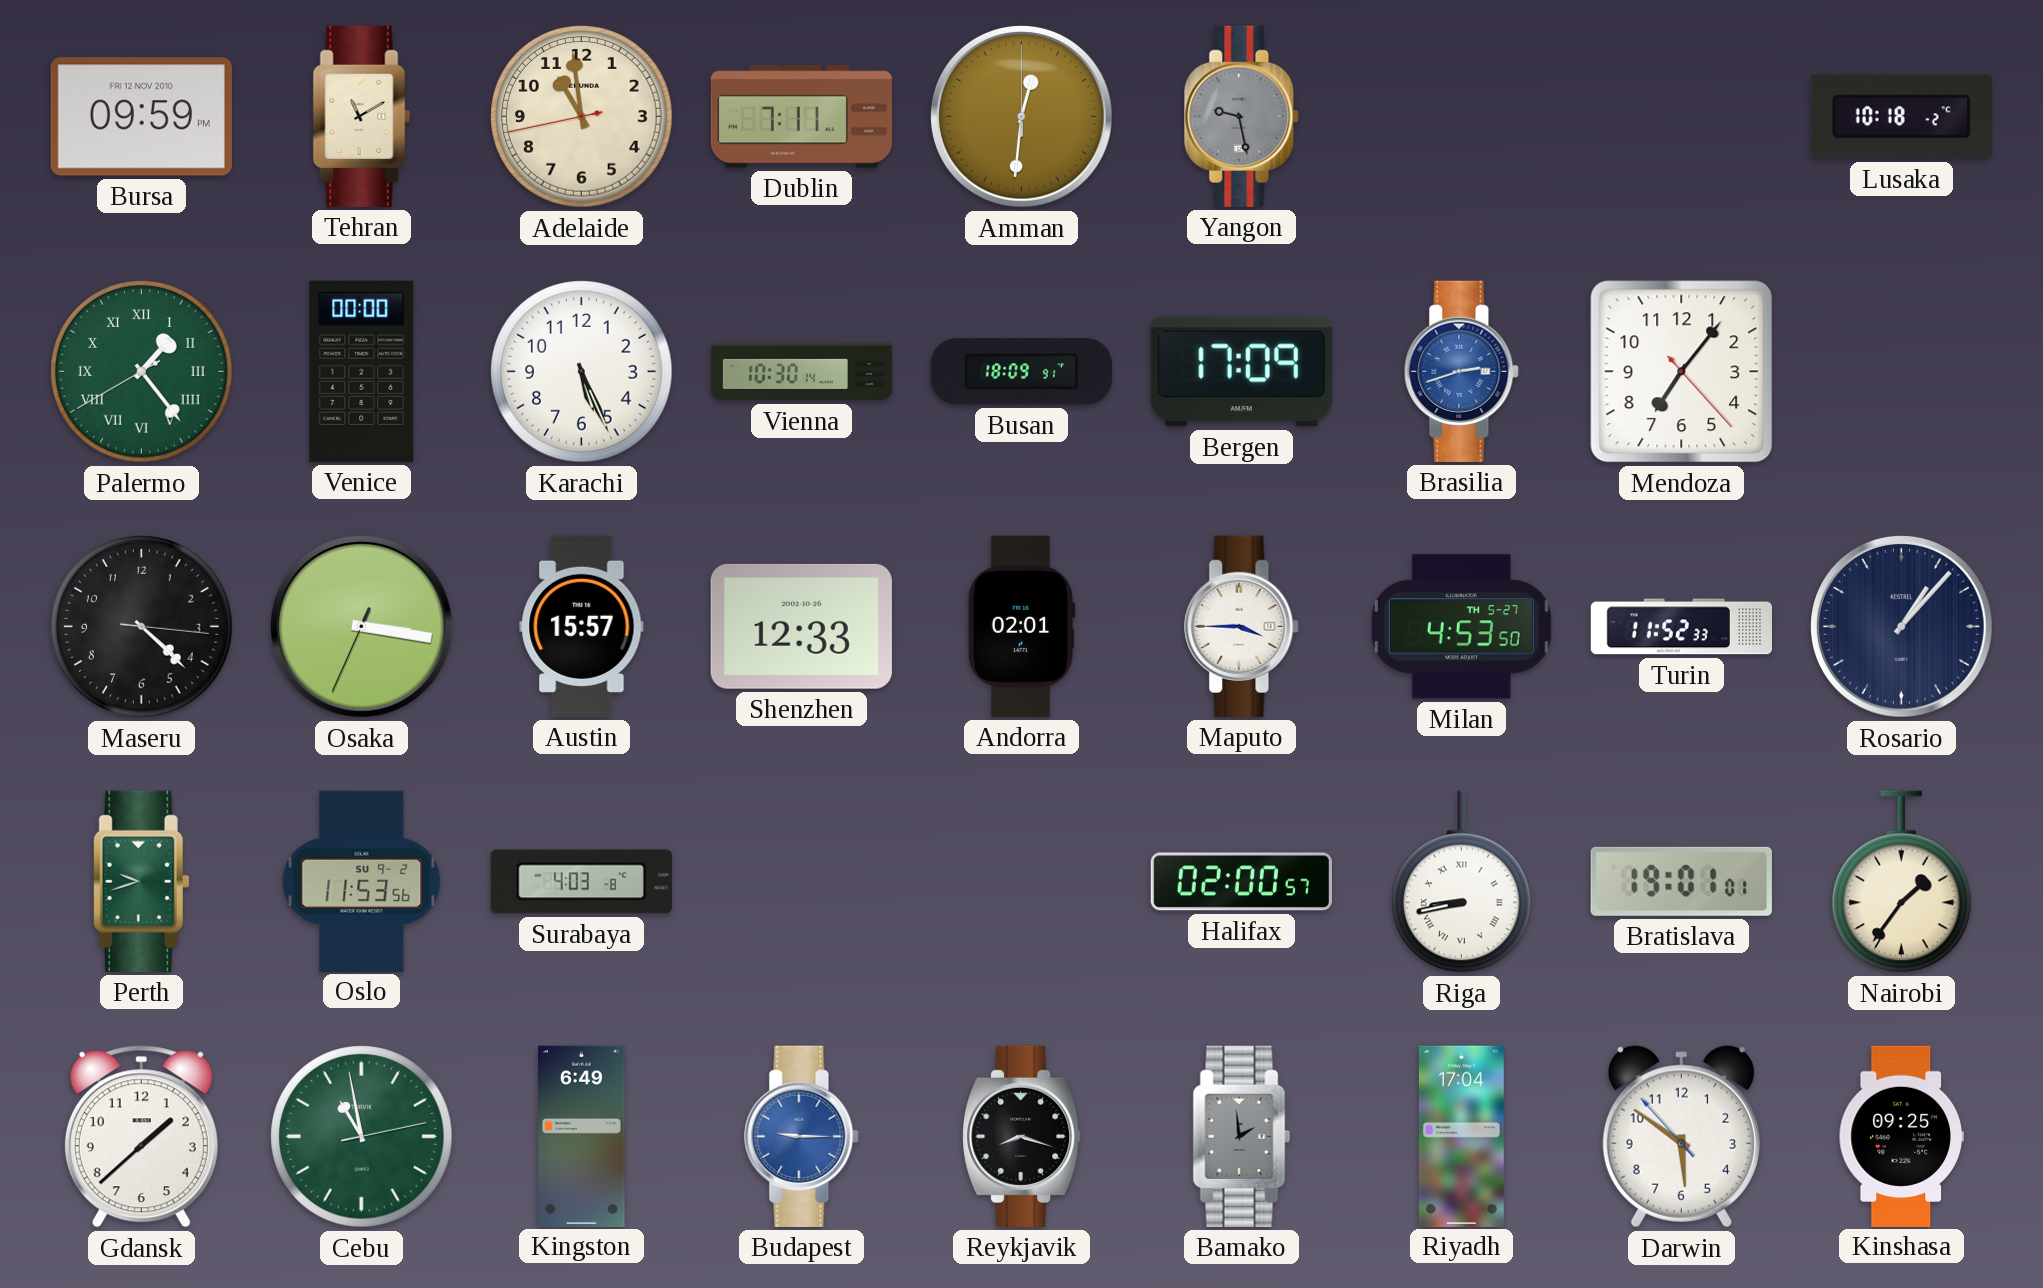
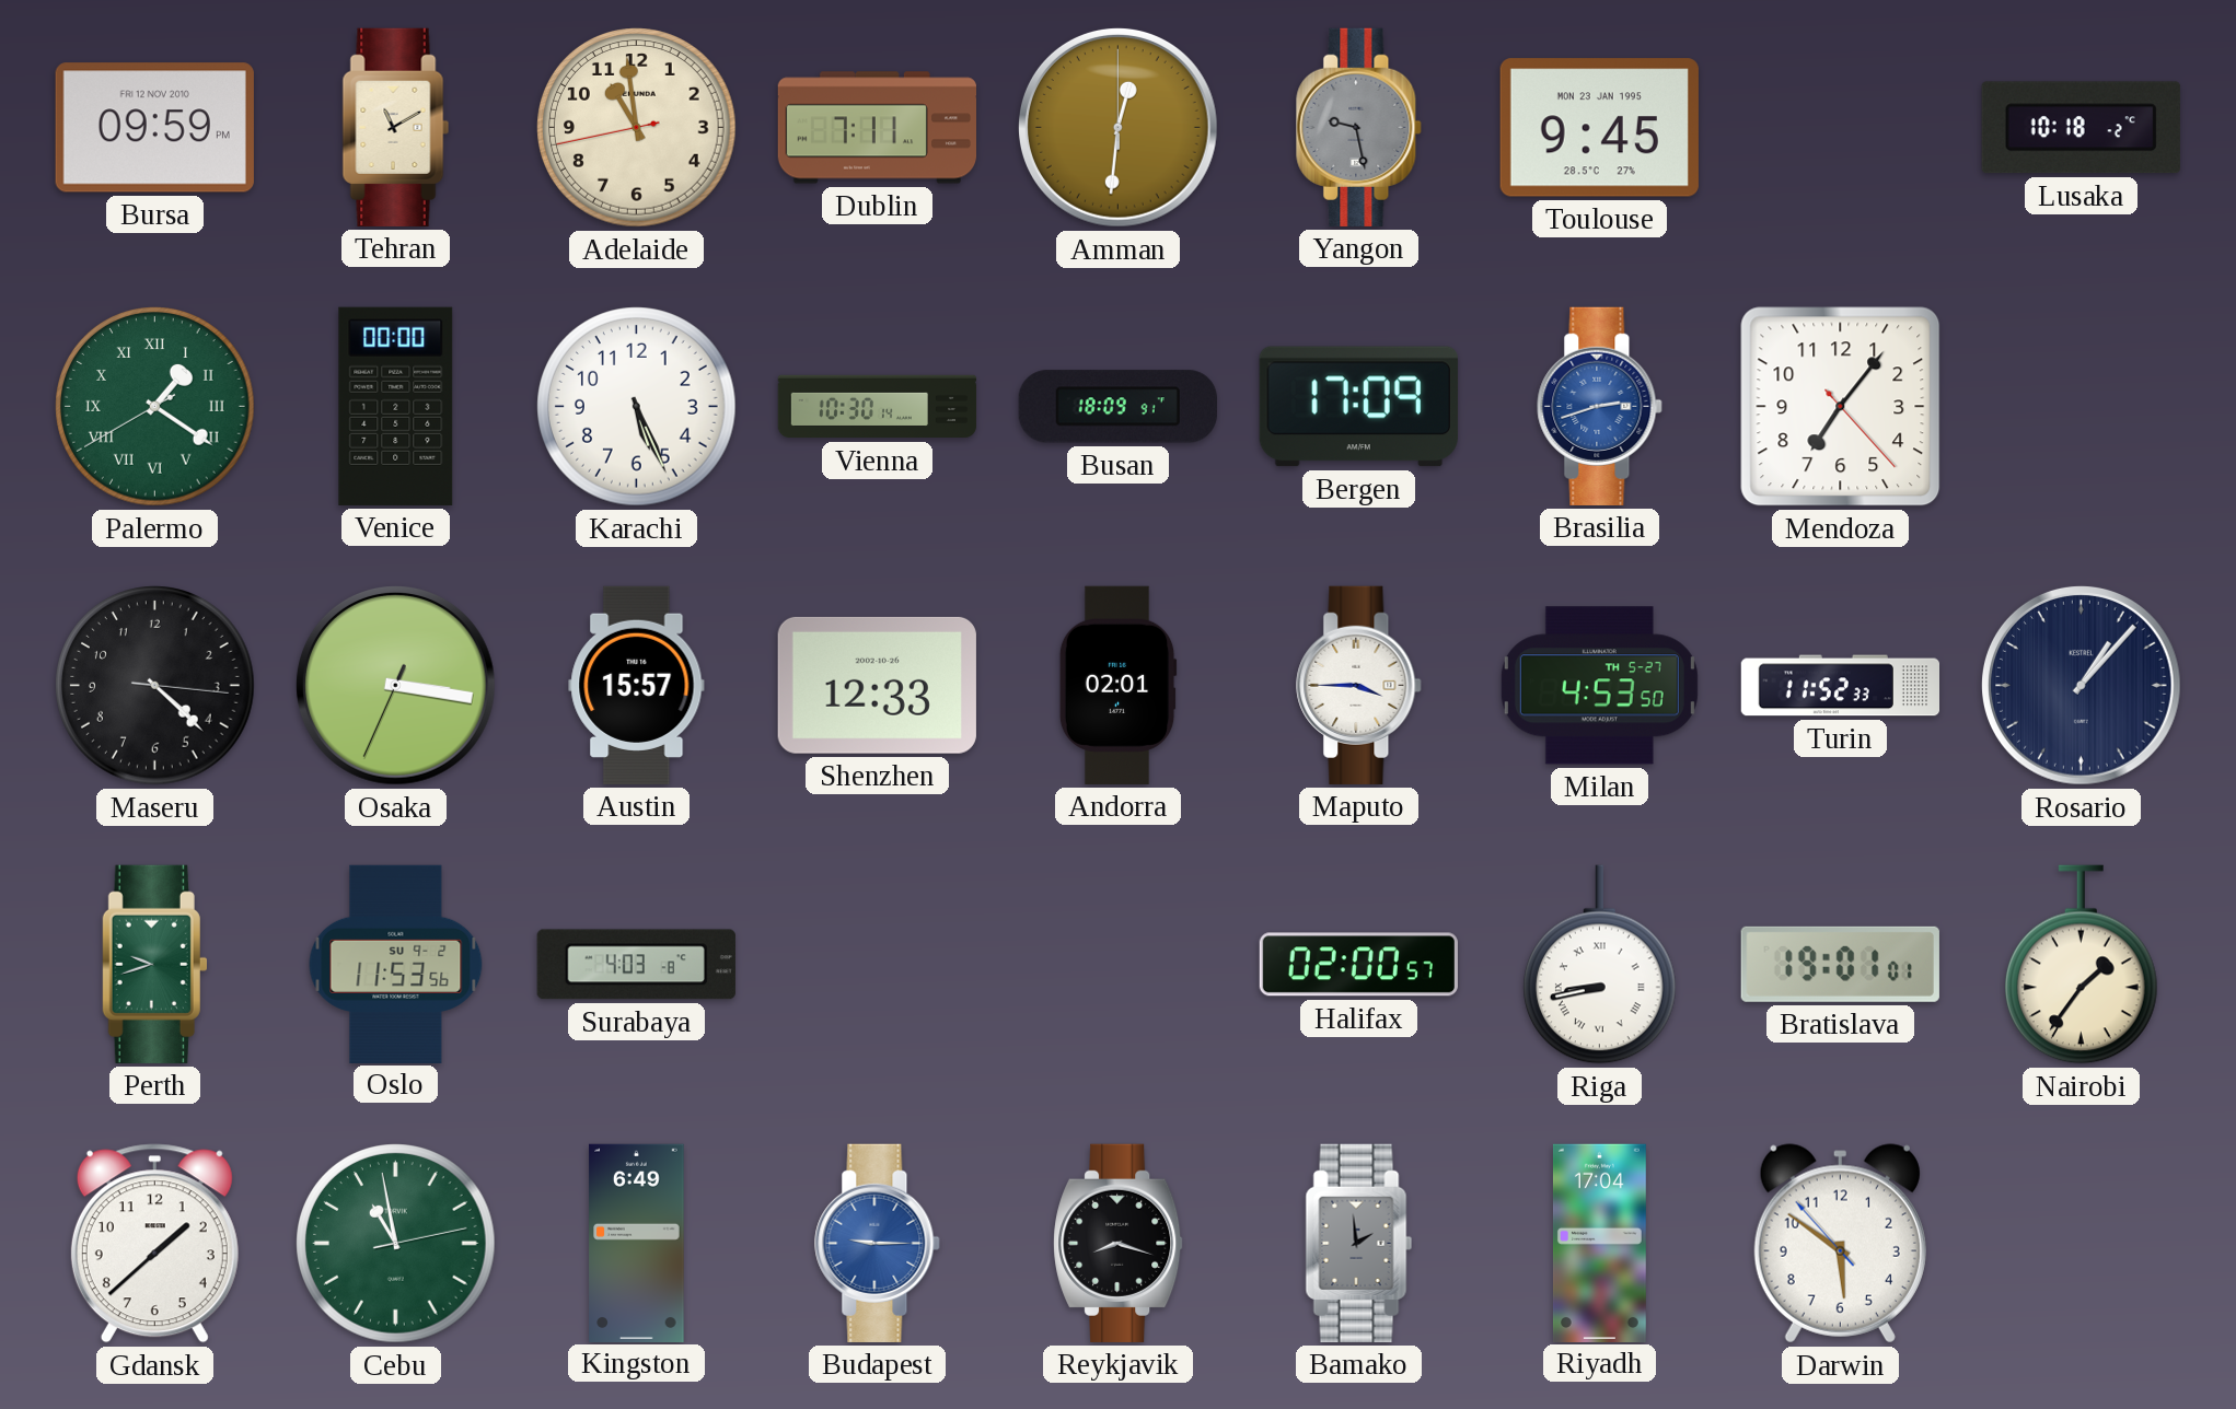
Toulouse: none -> 9:45
Palermo: 1:23 -> 1:20
Kinshasa: 09:25 -> none
